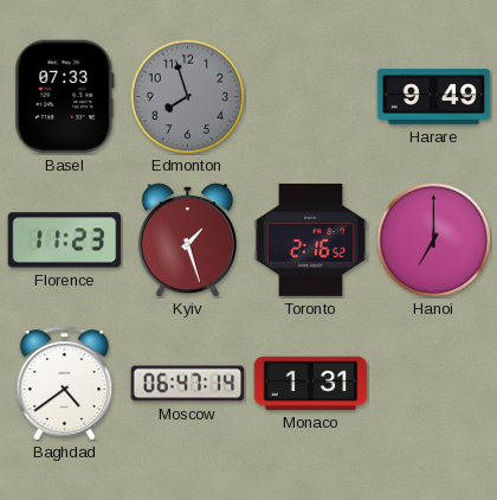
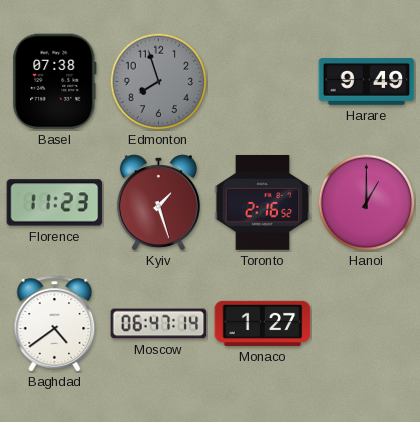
Basel: 07:33 -> 07:38
Hanoi: 7:00 -> 1:00
Monaco: 1:31 -> 1:27
